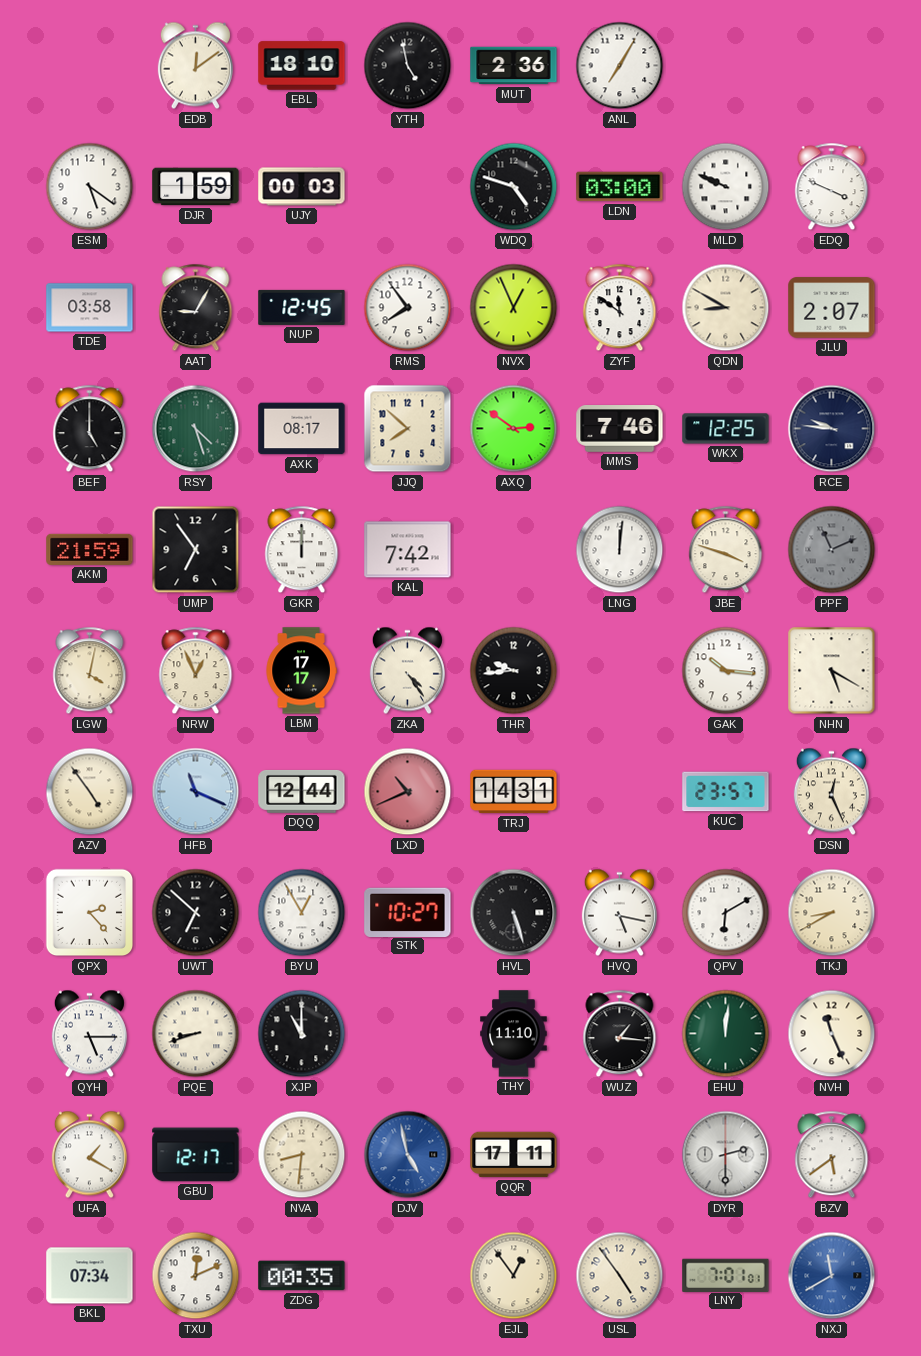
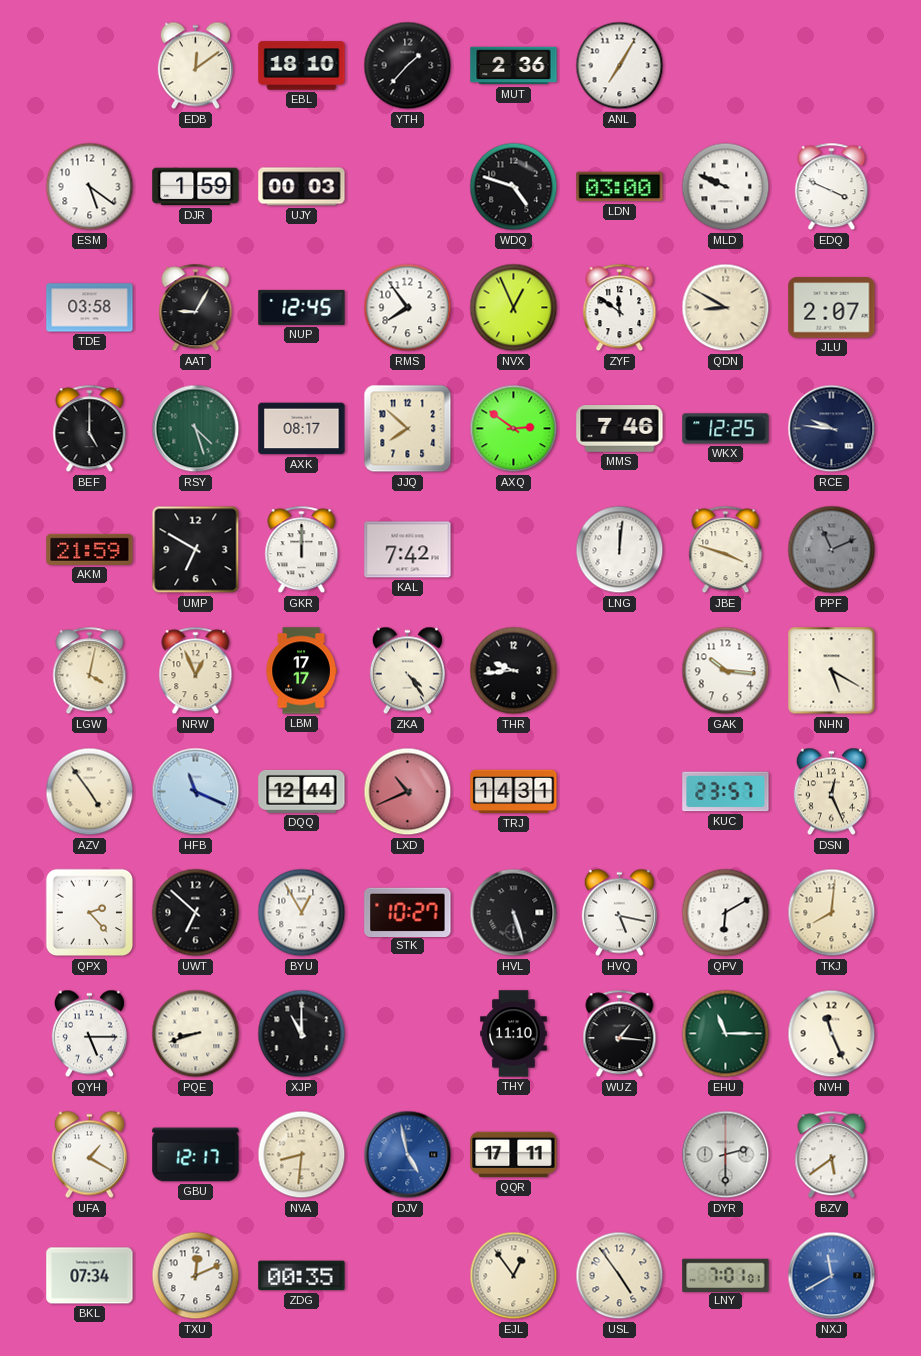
YTH: 4:58 -> 1:37
UMP: 6:54 -> 6:50
TKJ: 8:40 -> 8:01
EHU: 12:01 -> 11:15
